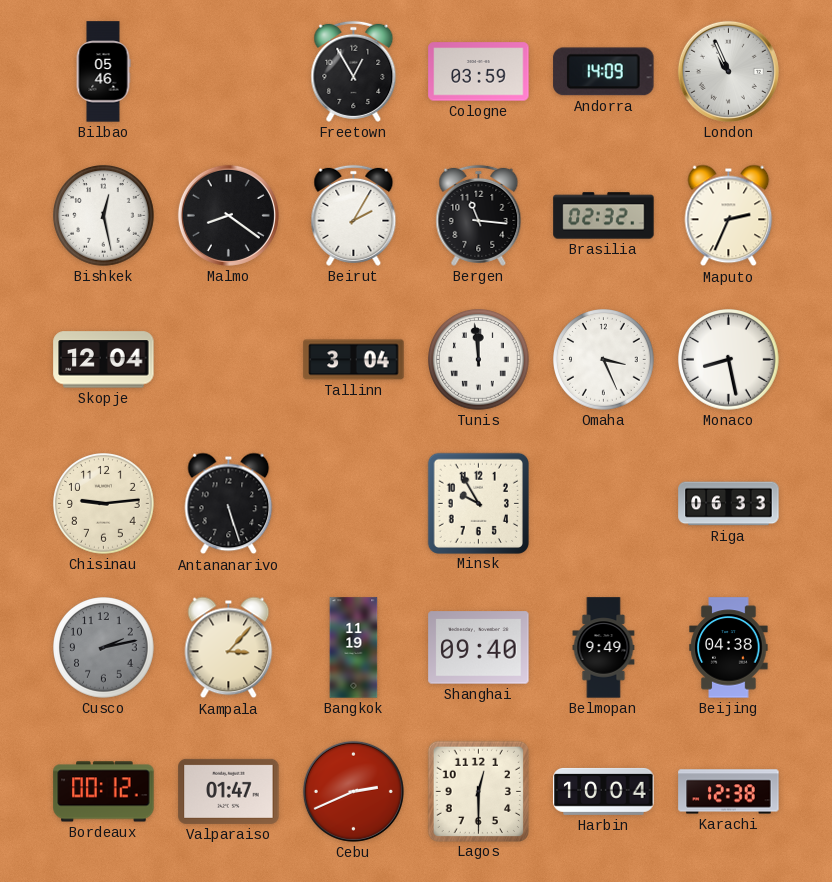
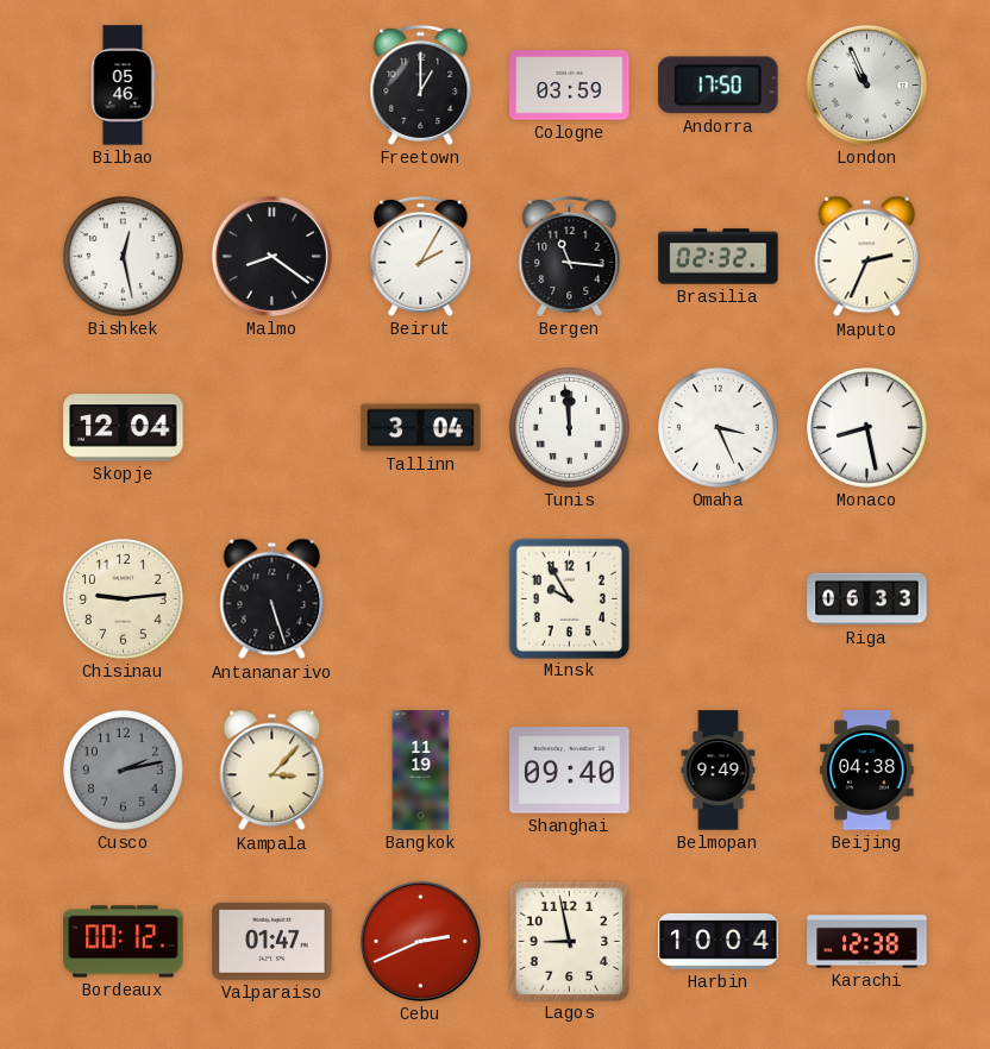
Freetown: 12:55 -> 1:00
Andorra: 14:09 -> 17:50
Lagos: 12:30 -> 8:58
